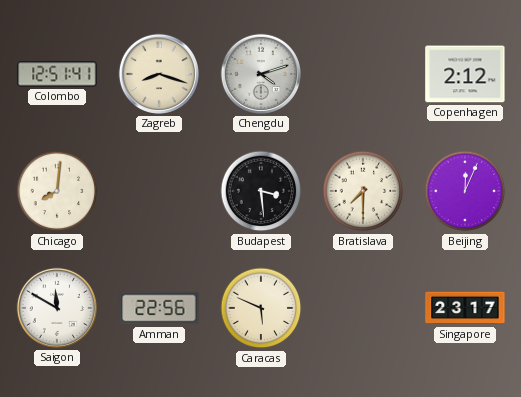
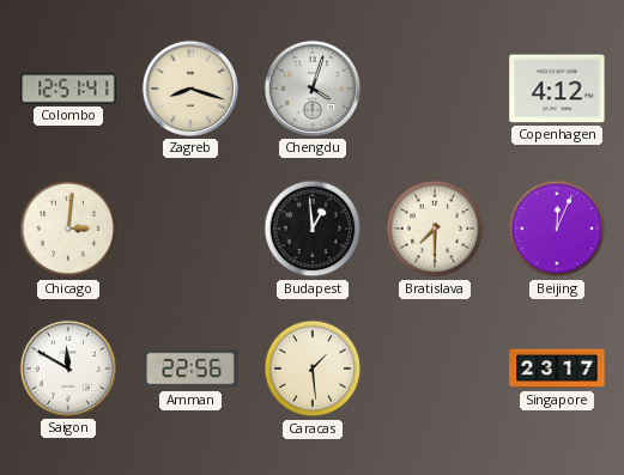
Chengdu: 4:12 -> 4:03
Copenhagen: 2:12 -> 4:12
Chicago: 8:01 -> 3:01
Budapest: 3:29 -> 12:59
Caracas: 5:49 -> 1:29
